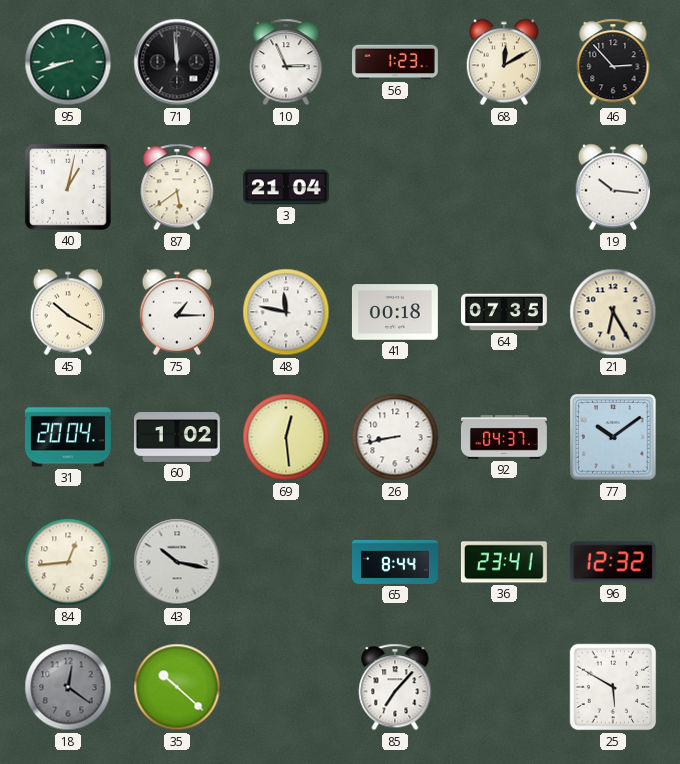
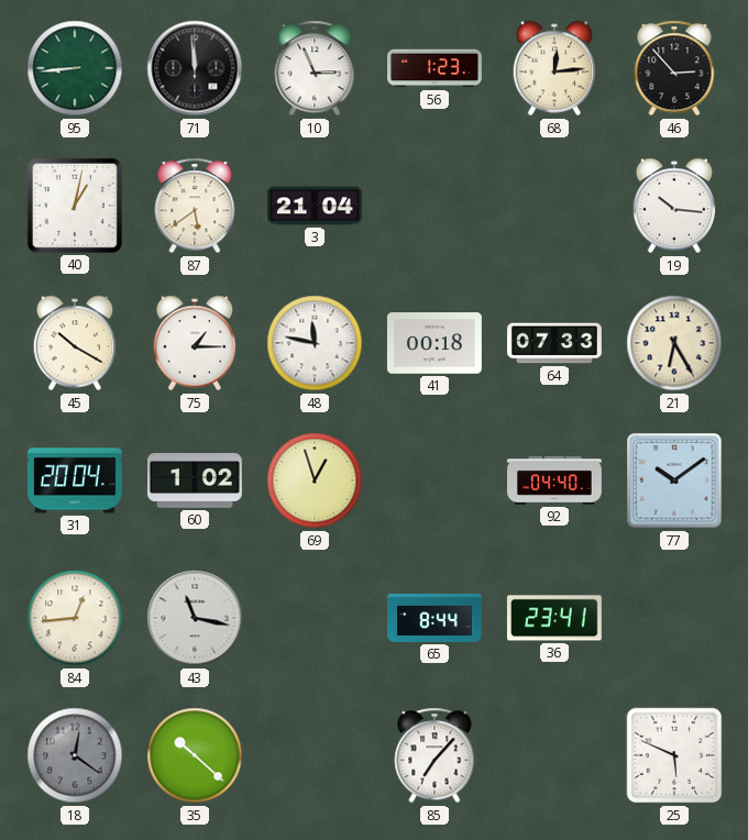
95: 8:42 -> 8:44
68: 12:10 -> 12:14
64: 07:35 -> 07:33
69: 12:29 -> 12:57
26: 8:43 -> none
92: 04:37 -> 04:40
43: 10:17 -> 11:17
96: 12:32 -> none
25: 5:50 -> 5:49
